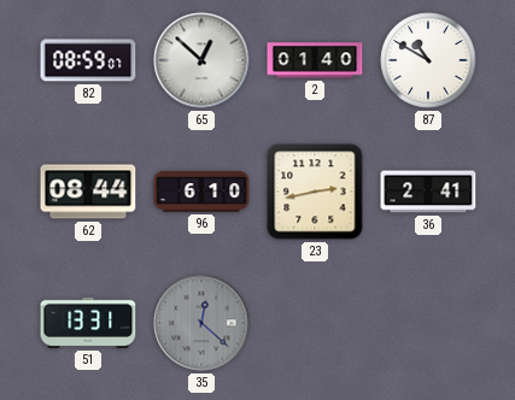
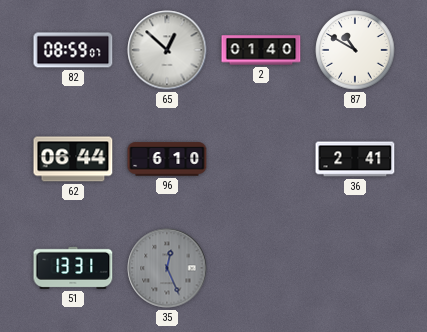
62: 08:44 -> 06:44
23: 2:43 -> none
35: 12:22 -> 12:26
